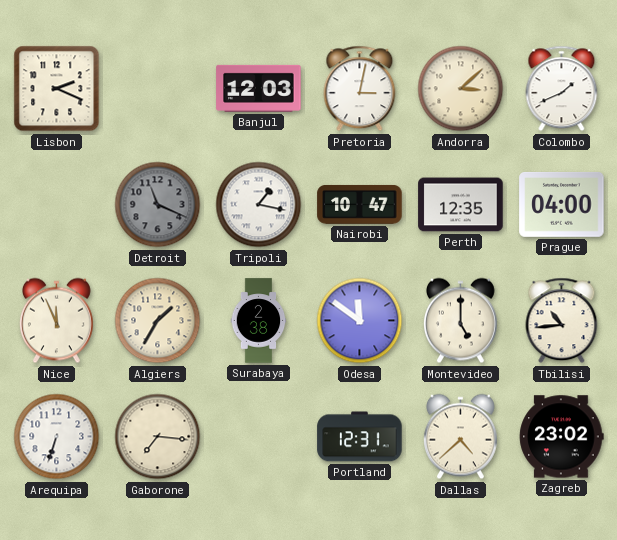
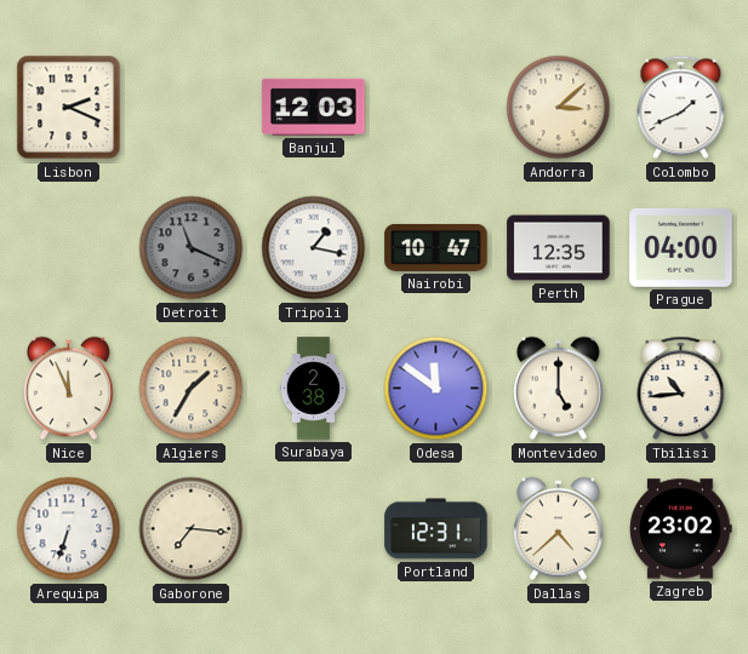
Pretoria: 3:02 -> none
